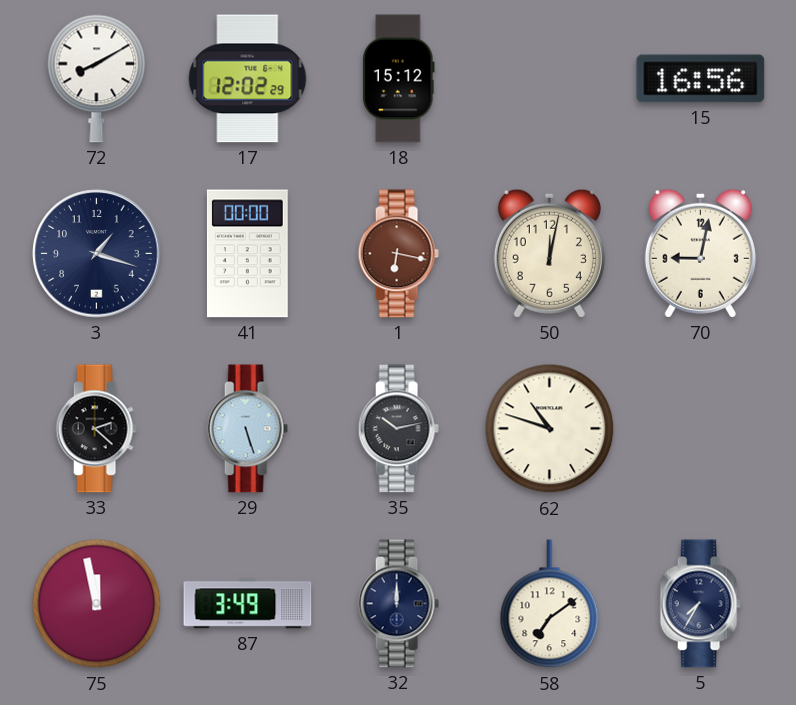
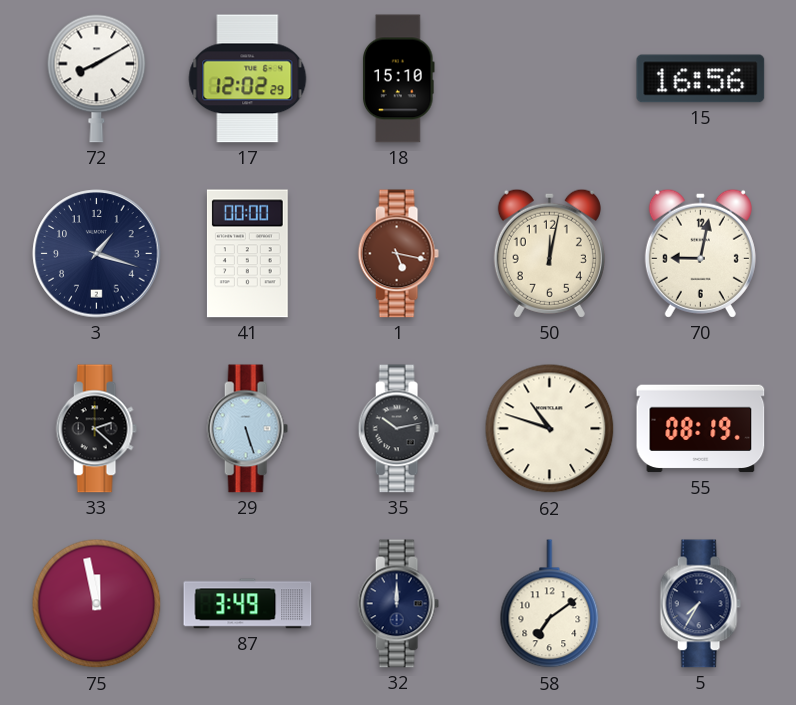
18: 15:12 -> 15:10
1: 6:17 -> 5:17
55: none -> 08:19
